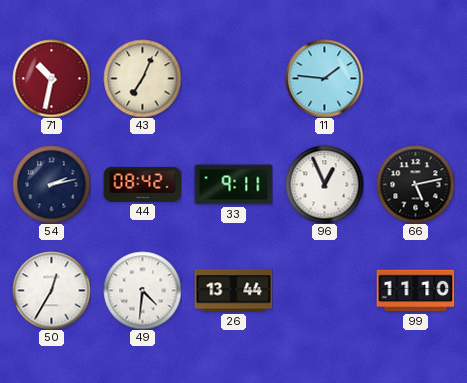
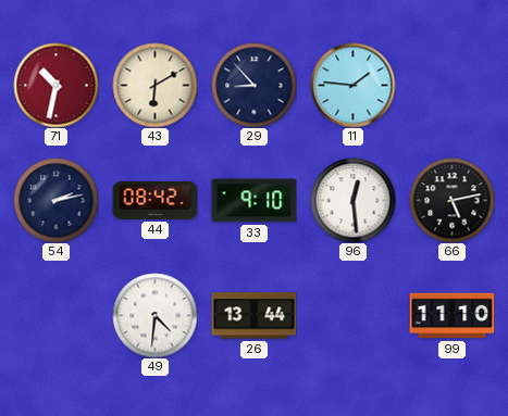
43: 7:04 -> 6:10
29: none -> 8:53
33: 9:11 -> 9:10
96: 12:56 -> 12:29
50: 12:35 -> none
